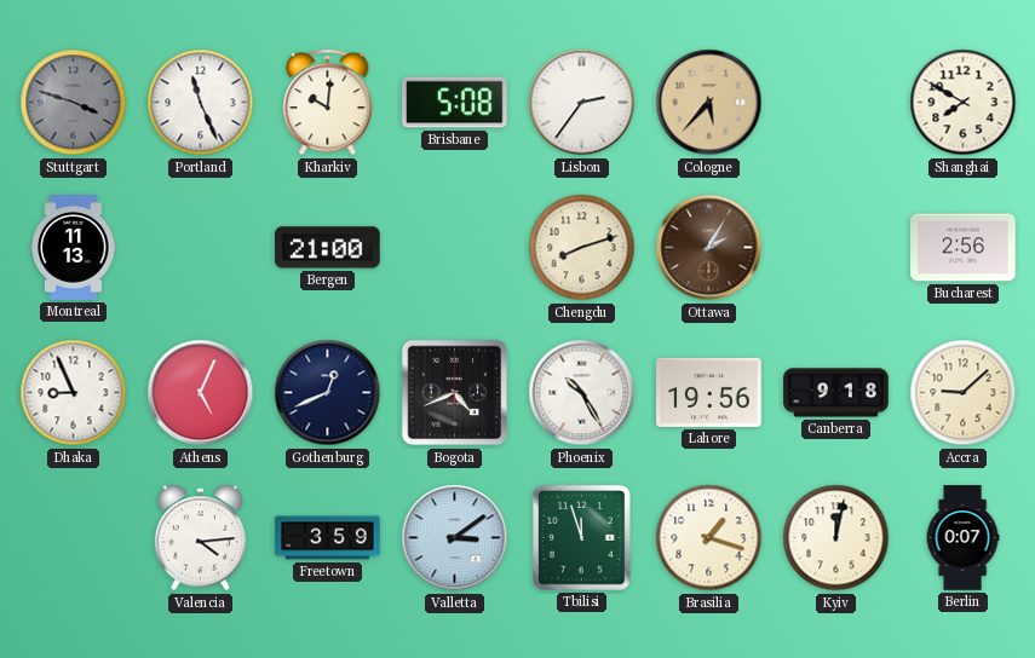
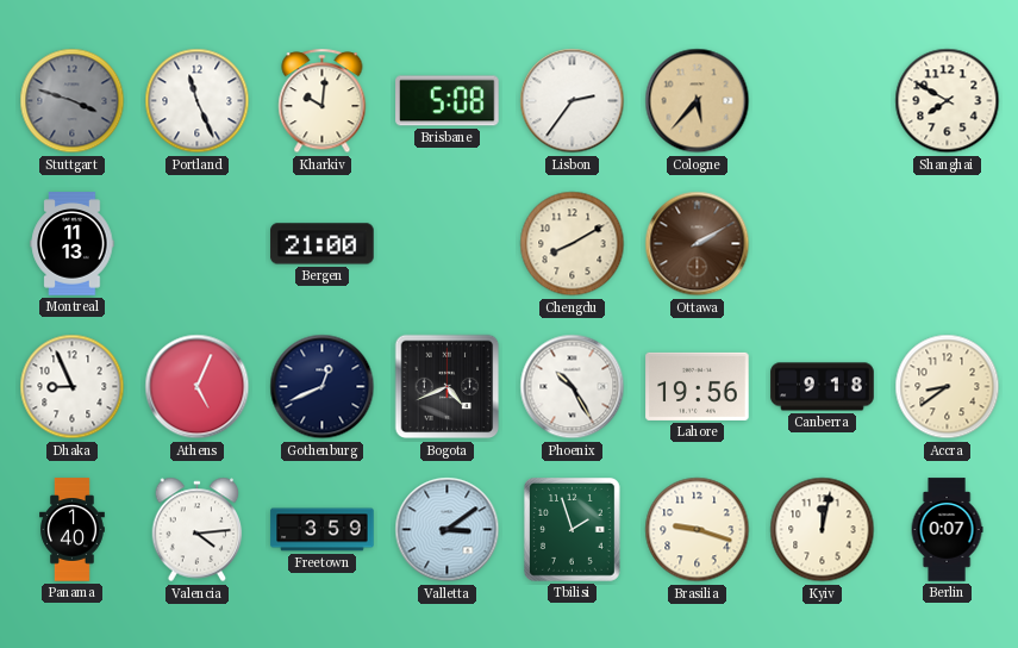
Chengdu: 8:12 -> 8:10
Ottawa: 2:05 -> 2:10
Bucharest: 2:56 -> none
Accra: 9:08 -> 8:39
Panama: none -> 1:40
Tbilisi: 11:57 -> 1:57
Brasilia: 1:18 -> 9:18
